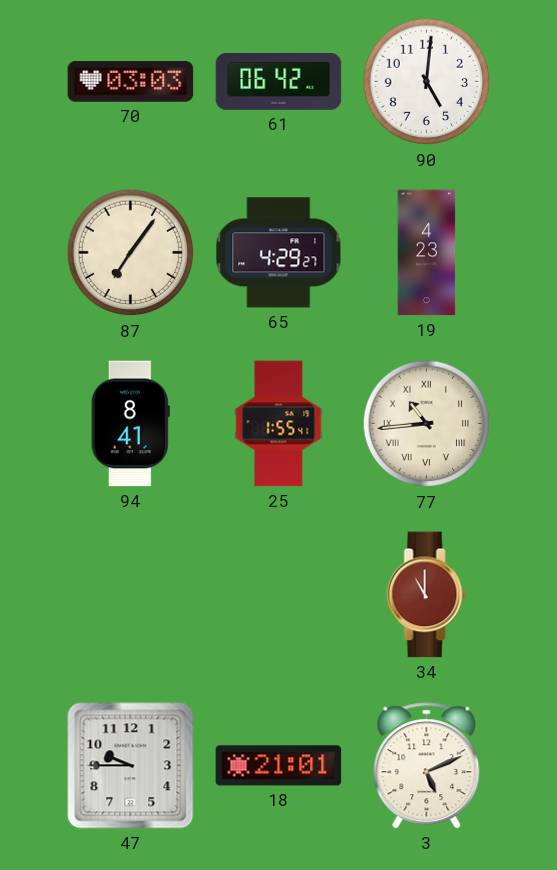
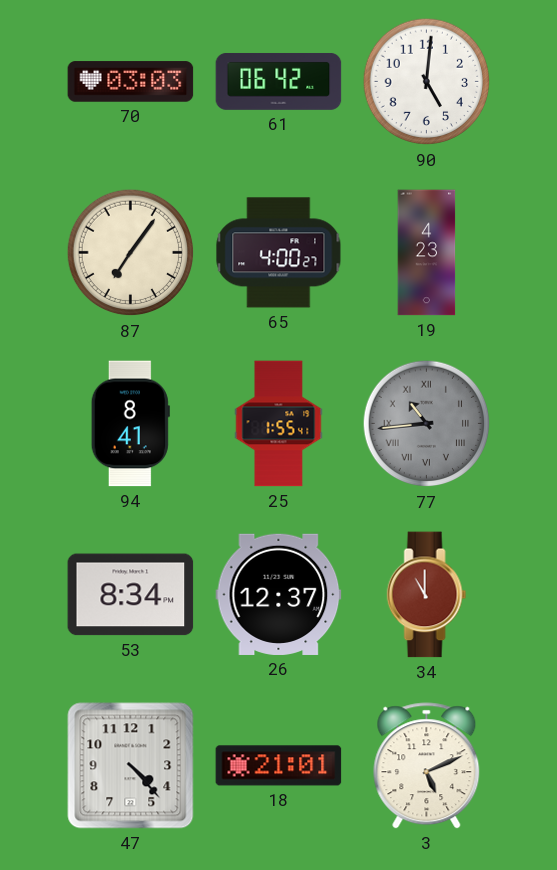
65: 4:29 -> 4:00
77 dial: cream -> grey
53: none -> 8:34
26: none -> 12:37
47: 9:45 -> 4:23
